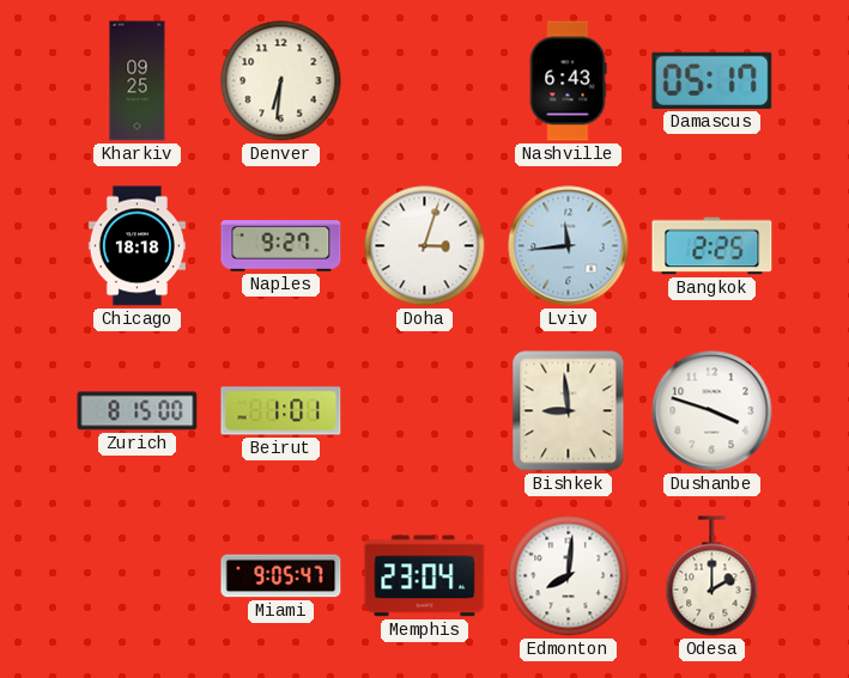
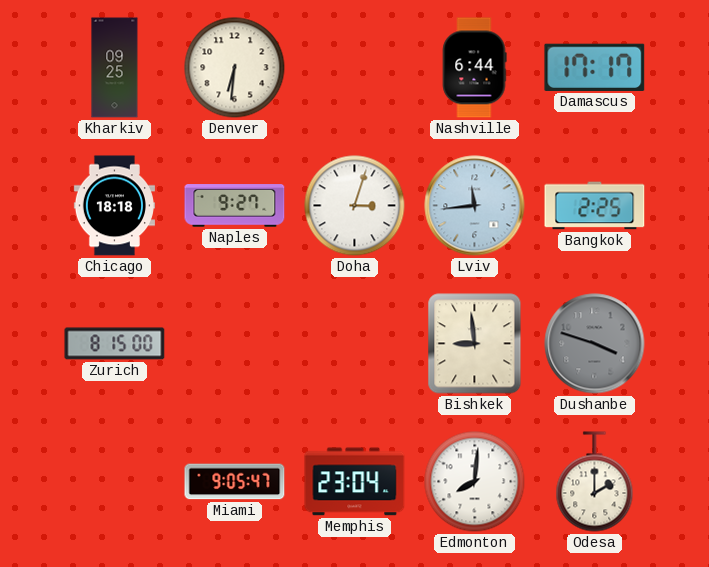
Nashville: 6:43 -> 6:44
Damascus: 05:17 -> 17:17
Beirut: 1:01 -> none
Dushanbe dial: white -> grey
